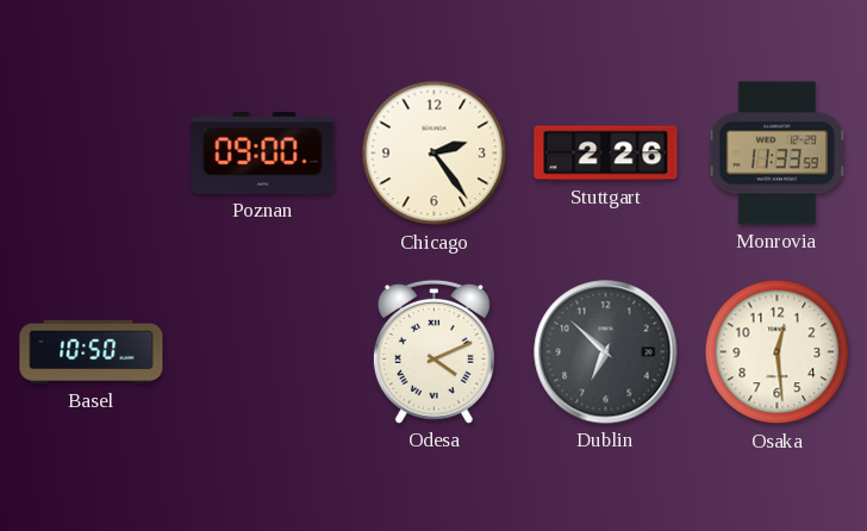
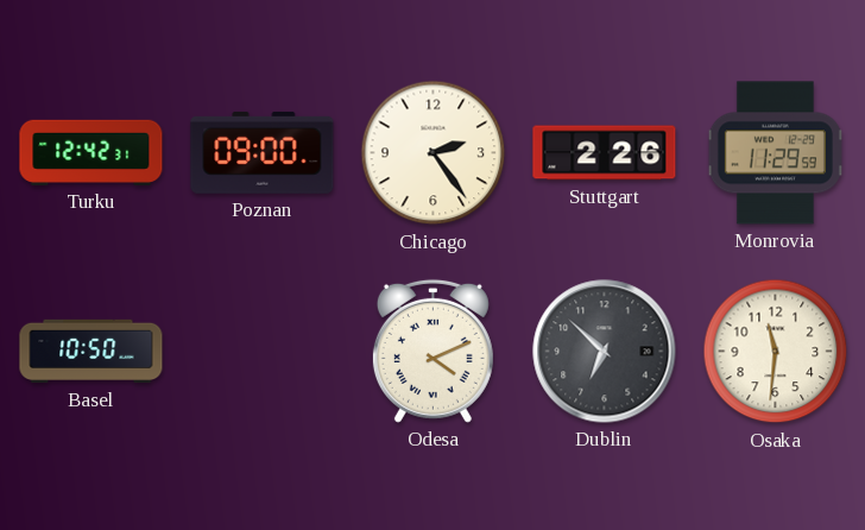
Turku: none -> 12:42
Monrovia: 11:33 -> 11:29
Osaka: 12:29 -> 11:31
